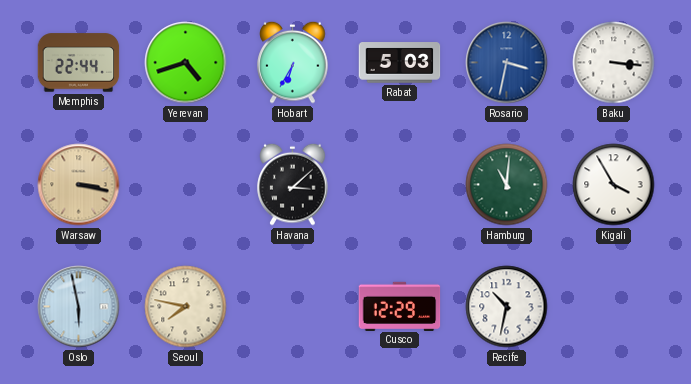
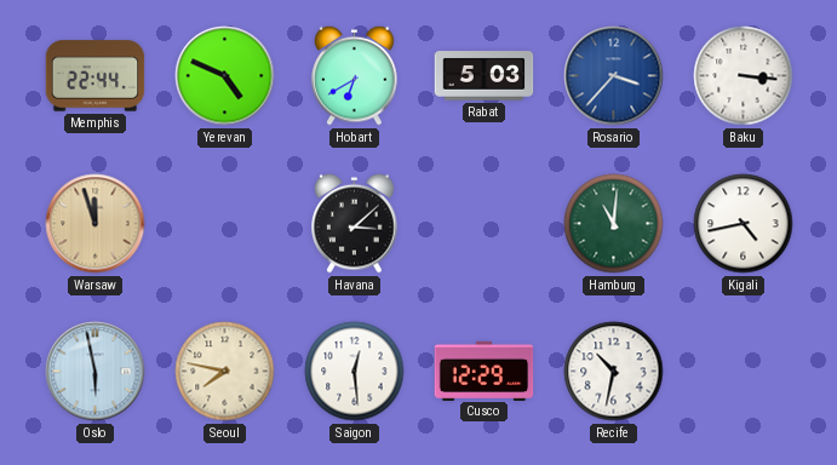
Yerevan: 4:42 -> 4:49
Hobart: 6:35 -> 6:40
Rosario: 3:32 -> 3:37
Warsaw: 3:17 -> 11:57
Kigali: 3:55 -> 4:43
Saigon: none -> 12:29
